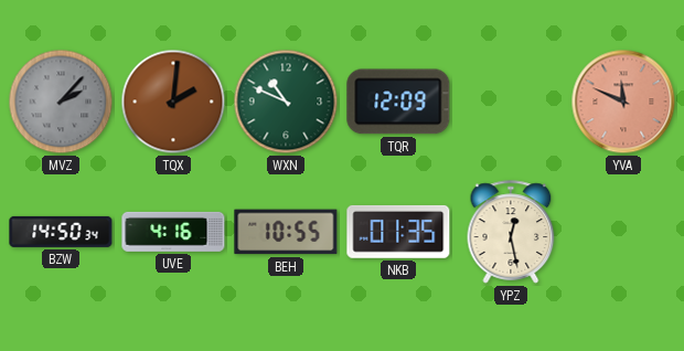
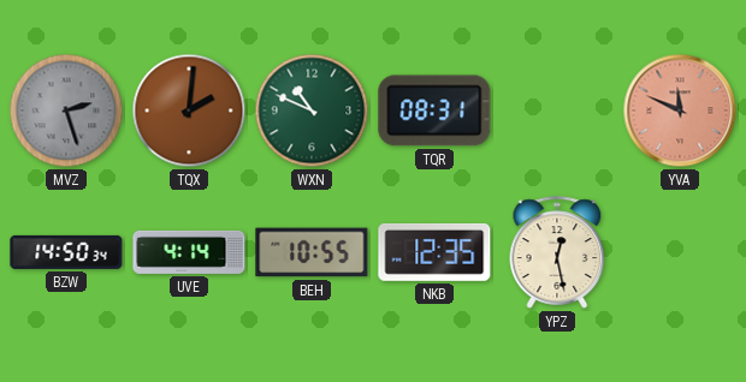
MVZ: 2:07 -> 2:27
TQR: 12:09 -> 08:31
UVE: 4:16 -> 4:14
NKB: 01:35 -> 12:35
